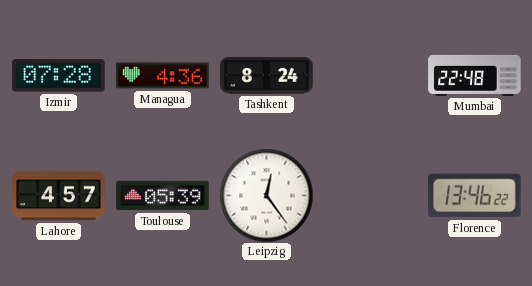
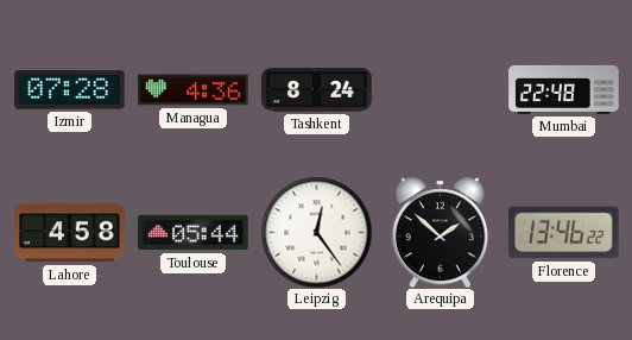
Lahore: 4:57 -> 4:58
Toulouse: 05:39 -> 05:44
Arequipa: none -> 1:52
